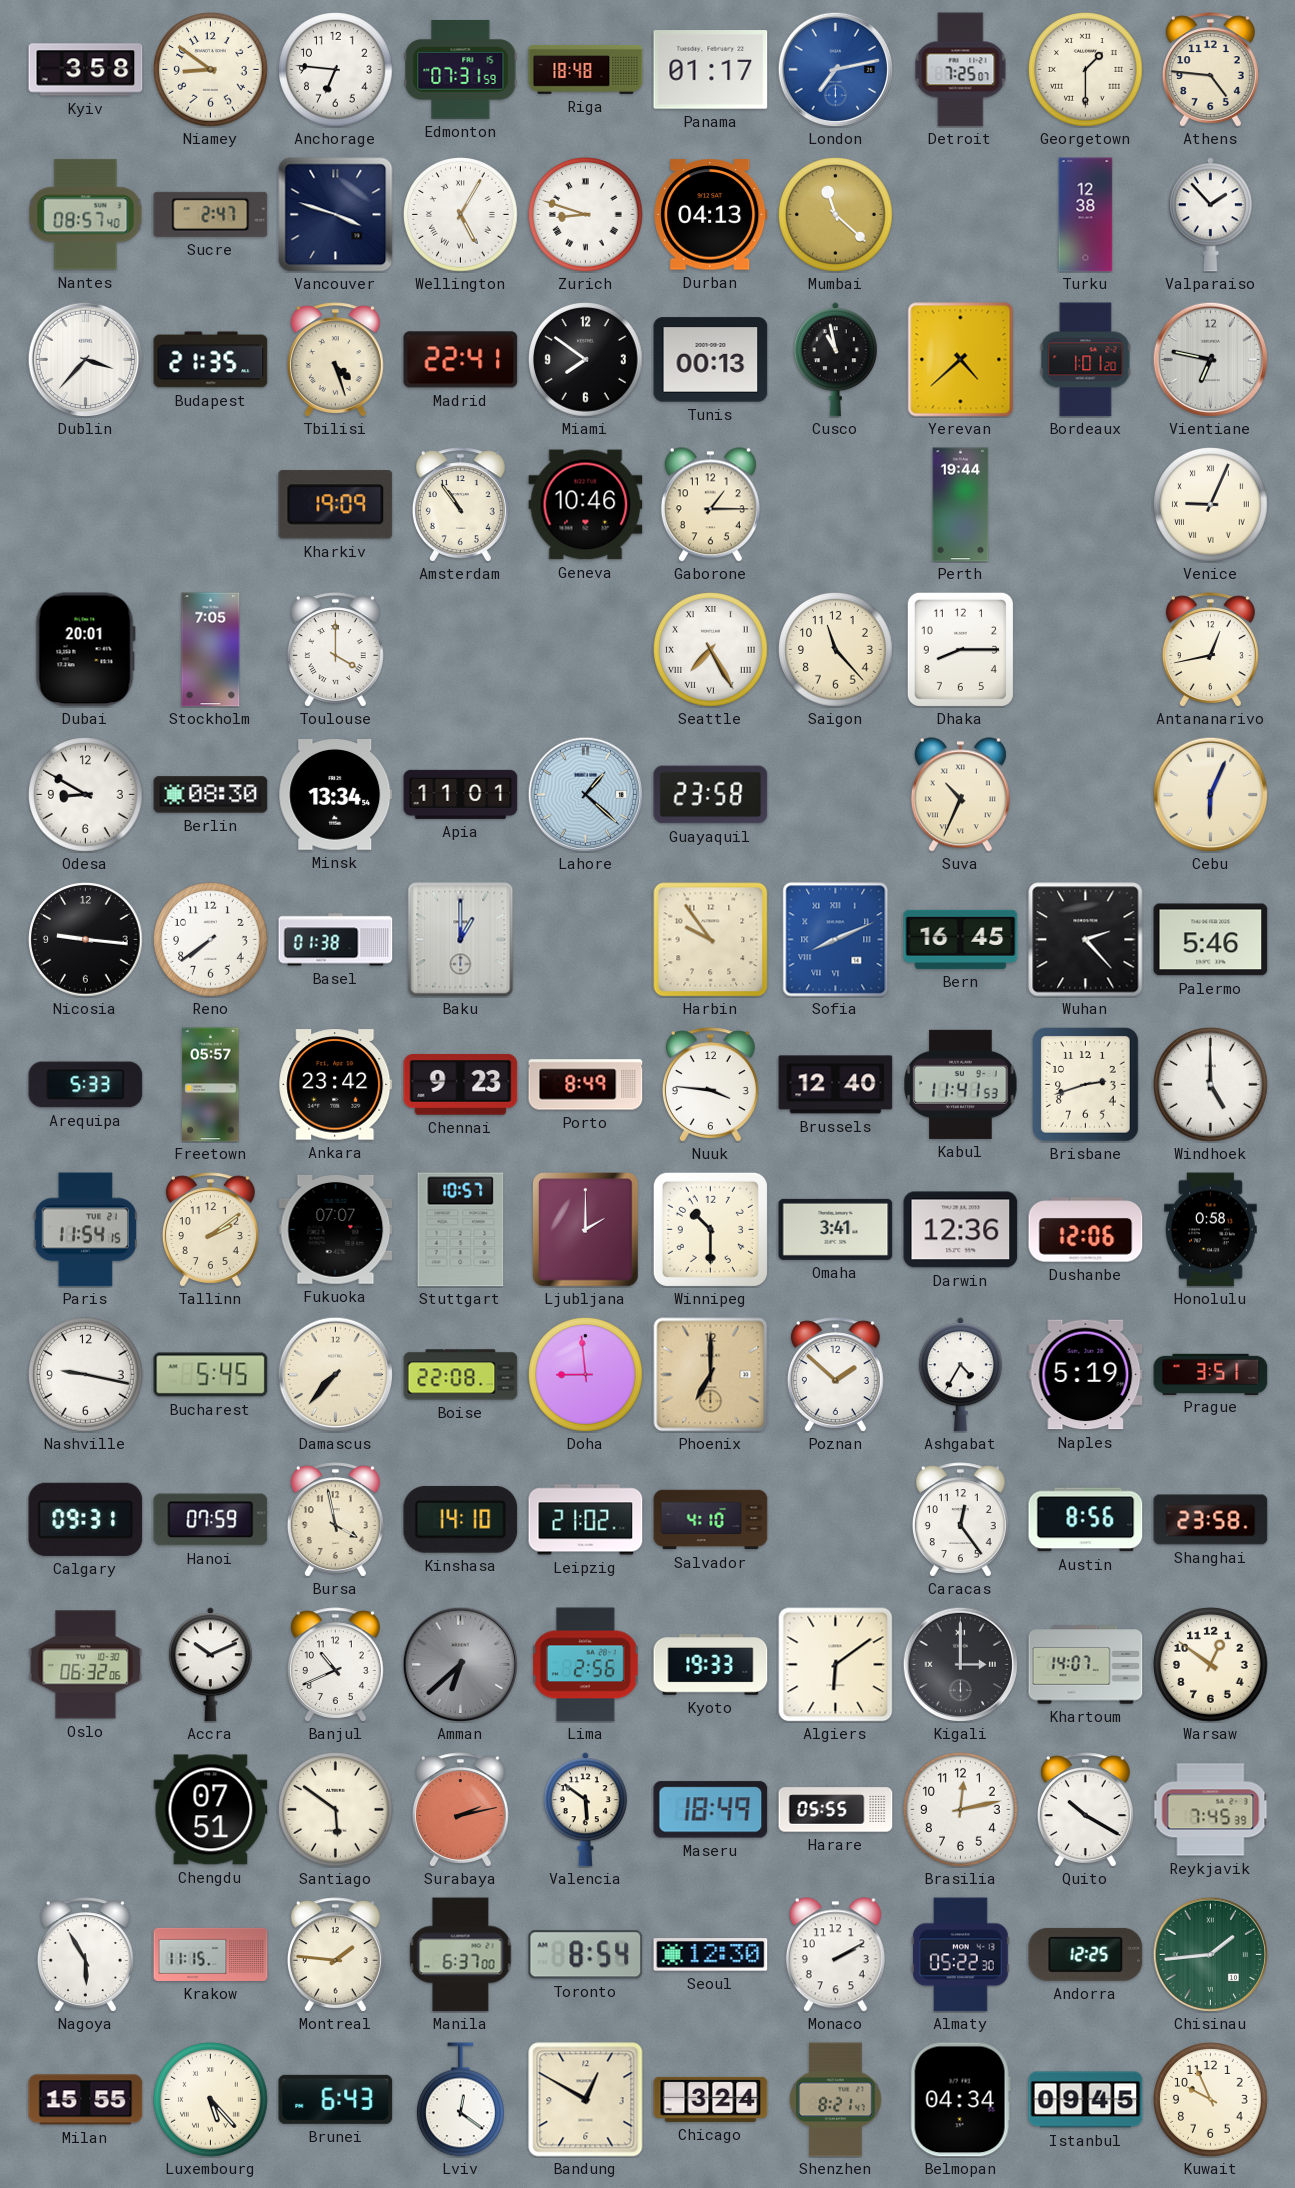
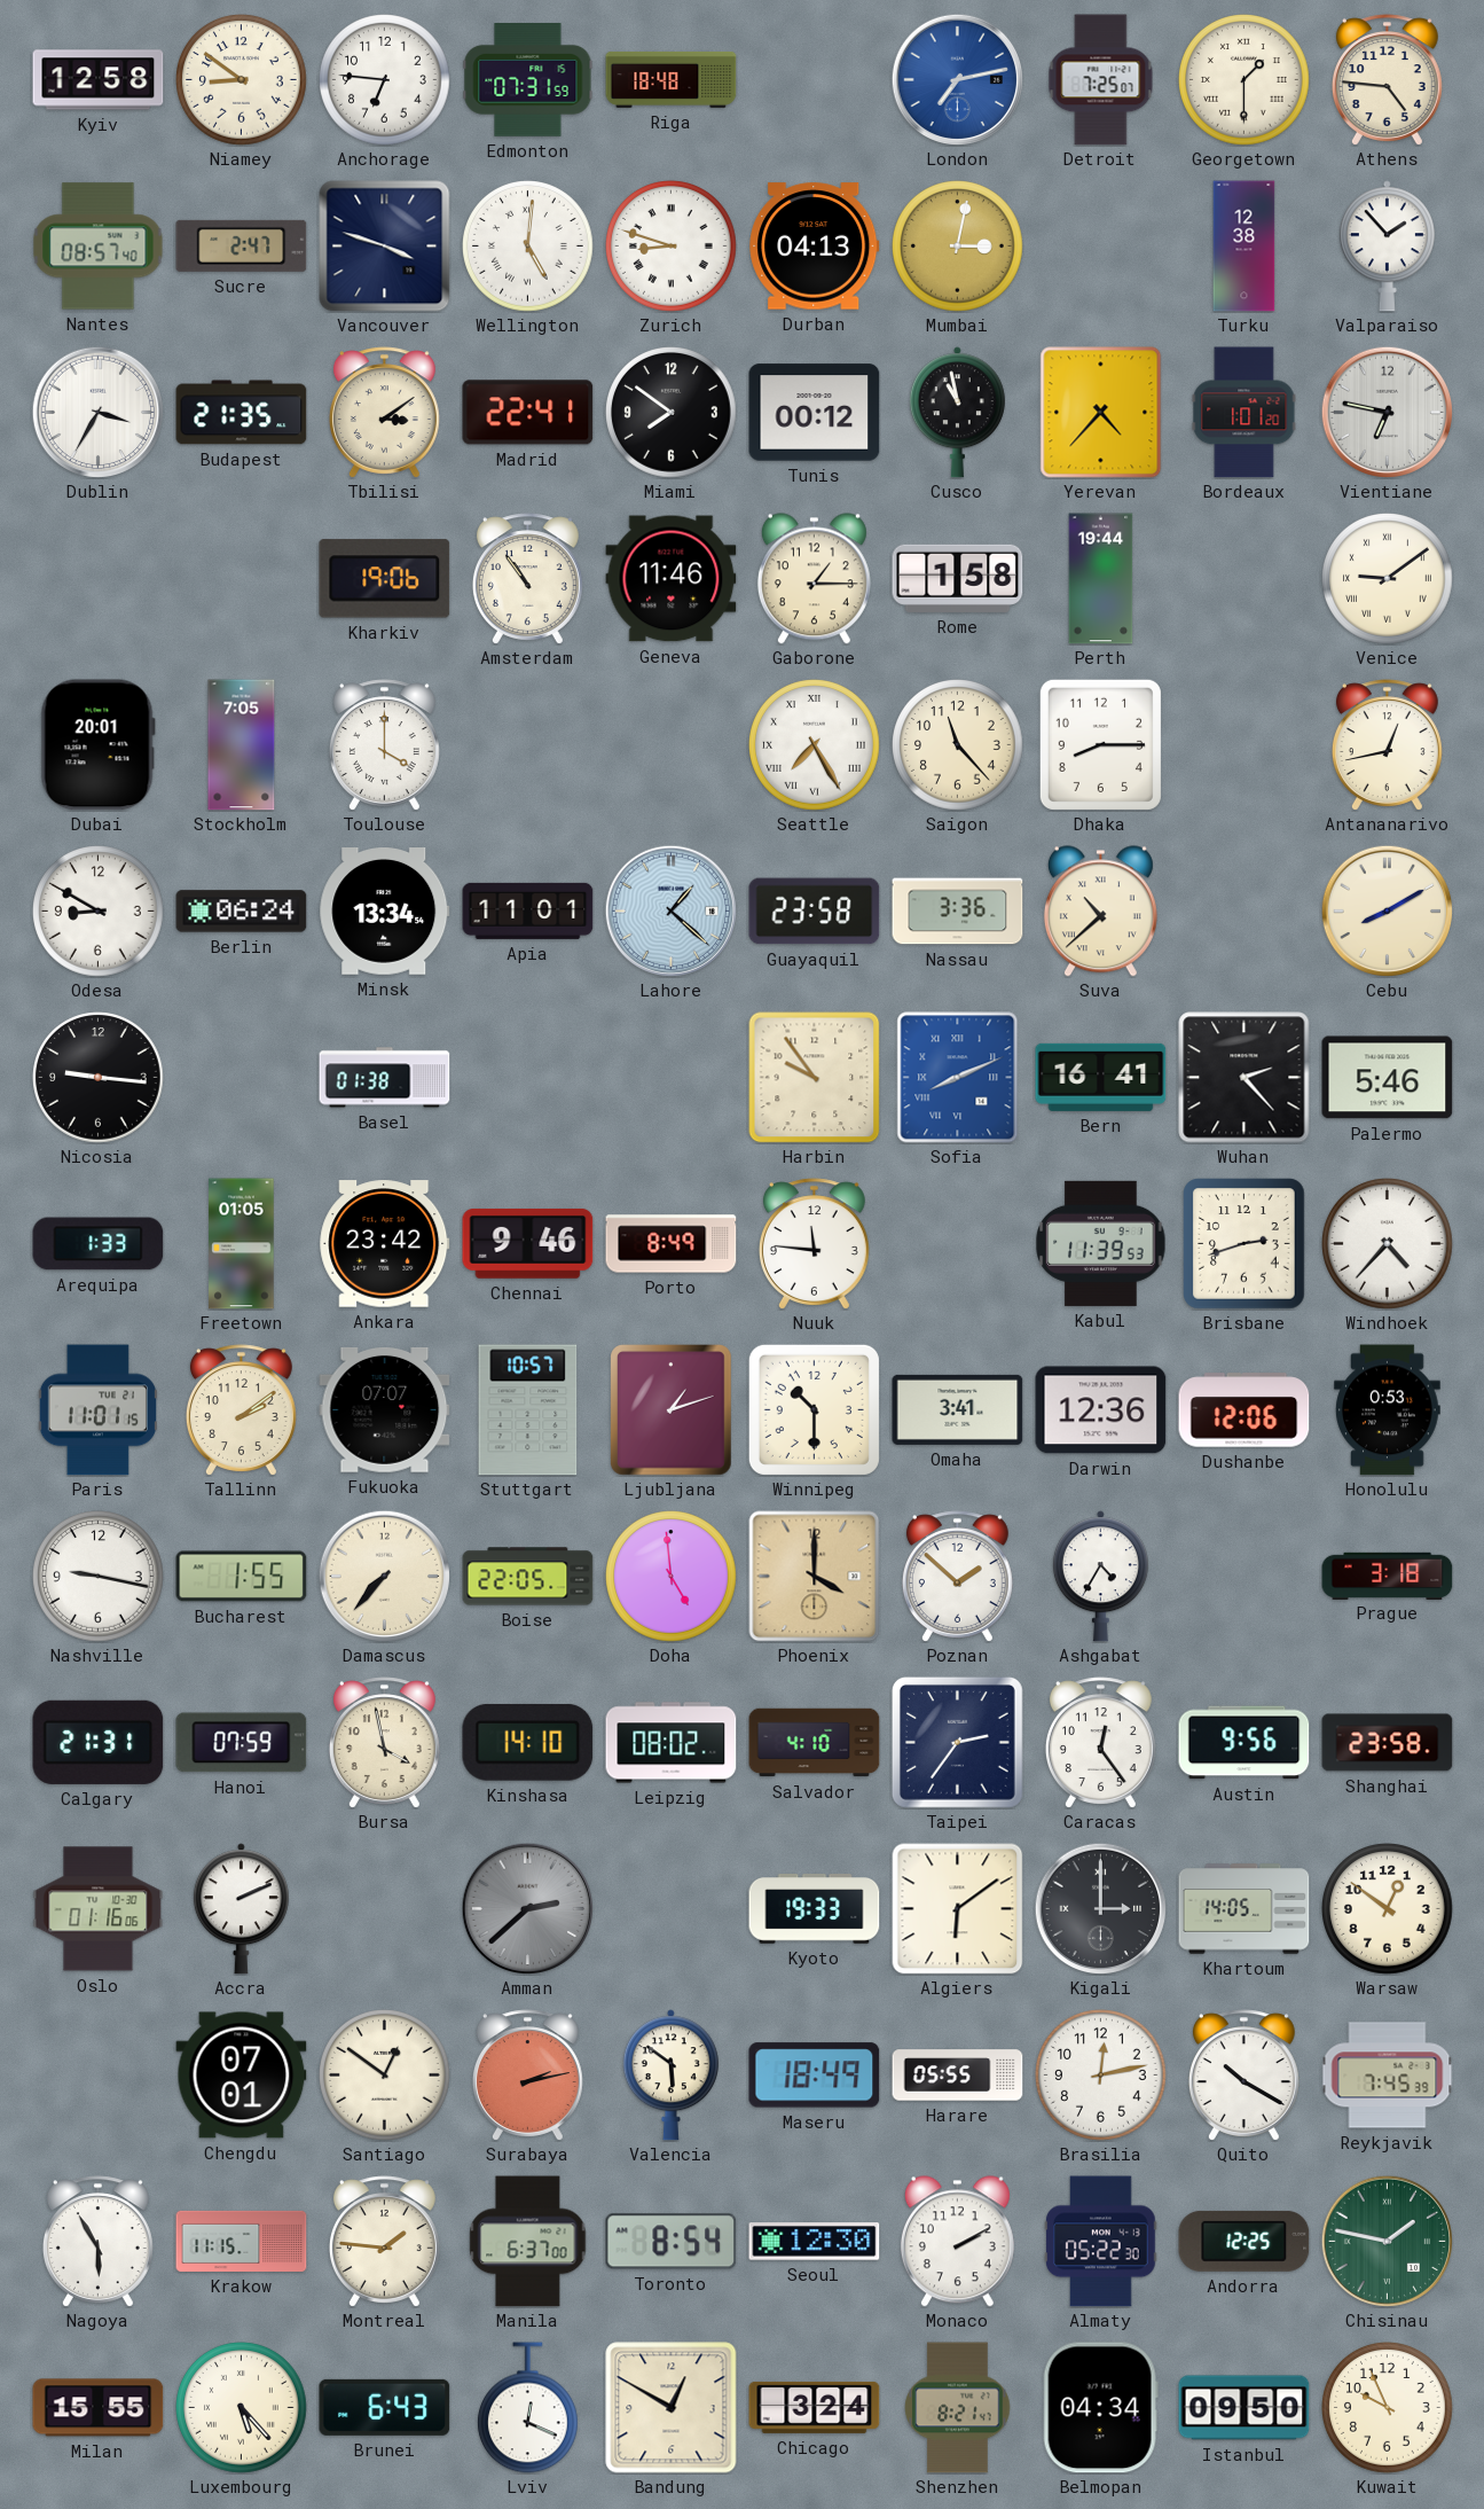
Kyiv: 3:58 -> 12:58
Panama: 01:17 -> none
Wellington: 5:05 -> 5:01
Mumbai: 11:22 -> 3:02
Dublin: 3:37 -> 3:35
Tbilisi: 4:27 -> 3:09
Tunis: 00:13 -> 00:12
Yerevan: 4:38 -> 4:37
Kharkiv: 19:09 -> 19:06
Geneva: 10:46 -> 11:46
Rome: none -> 1:58
Venice: 9:04 -> 9:09
Berlin: 08:30 -> 06:24
Nassau: none -> 3:36
Suva: 10:34 -> 10:38
Cebu: 6:04 -> 8:10
Reno: 7:39 -> none
Baku: 1:00 -> none
Bern: 16:45 -> 16:41
Arequipa: 5:33 -> 1:33
Freetown: 05:57 -> 01:05
Chennai: 9:23 -> 9:46
Nuuk: 3:46 -> 11:46
Brussels: 12:40 -> none
Kabul: 11:41 -> 11:39
Windhoek: 5:00 -> 4:37
Paris: 11:54 -> 11:01
Ljubljana: 2:00 -> 1:12
Honolulu: 0:58 -> 0:53
Bucharest: 5:45 -> 1:55
Boise: 22:08 -> 22:05
Doha: 8:59 -> 4:59
Phoenix: 7:00 -> 4:00
Naples: 5:19 -> none
Prague: 3:51 -> 3:18
Calgary: 09:31 -> 21:31
Leipzig: 21:02 -> 08:02
Taipei: none -> 2:36
Austin: 8:56 -> 9:56
Oslo: 06:32 -> 01:16
Accra: 10:11 -> 2:11
Banjul: 10:41 -> none
Amman: 6:38 -> 2:38
Lima: 2:56 -> none
Khartoum: 14:07 -> 14:05
Chengdu: 07:51 -> 07:01
Santiago: 5:51 -> 12:51
Chisinau: 1:44 -> 1:47
Lviv: 12:21 -> 12:19
Istanbul: 09:45 -> 09:50
